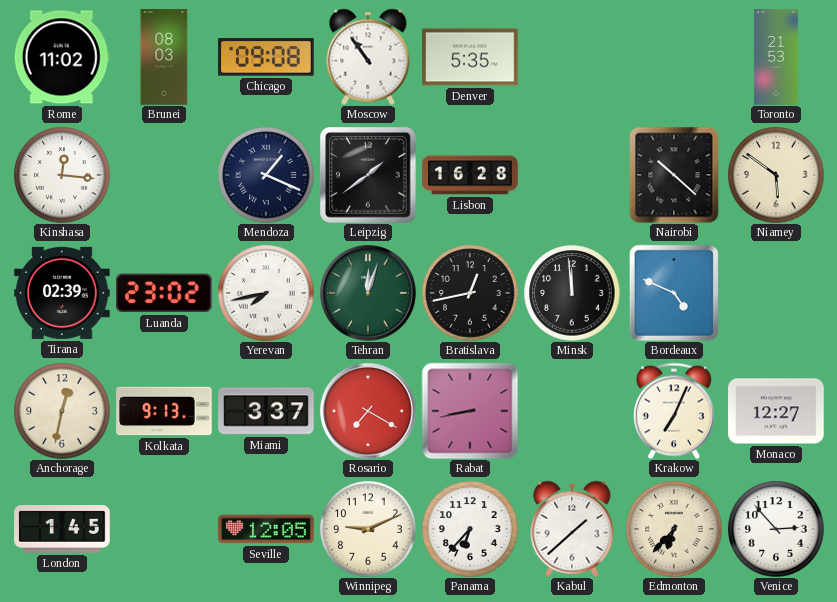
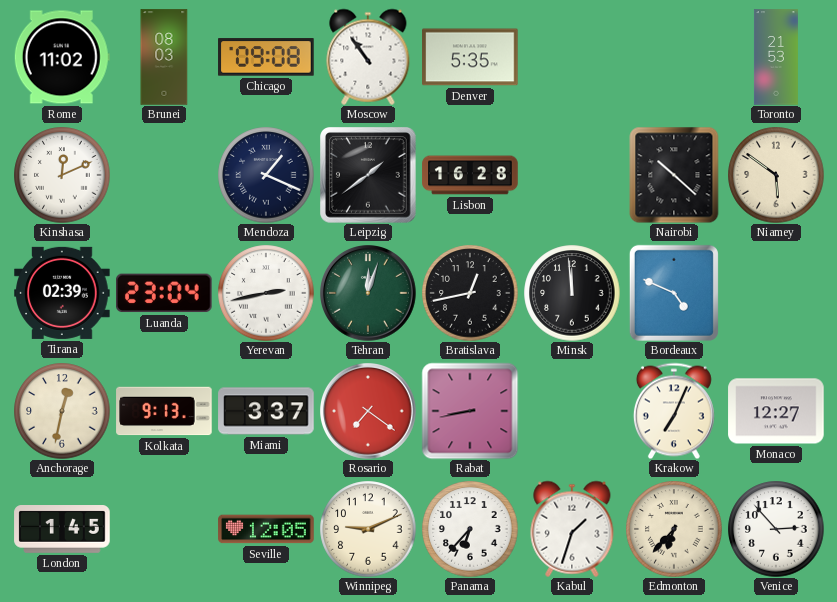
Kinshasa: 12:16 -> 12:11
Luanda: 23:02 -> 23:04
Yerevan: 7:43 -> 2:43
Rosario: 7:20 -> 7:21
Kabul: 1:38 -> 1:33
